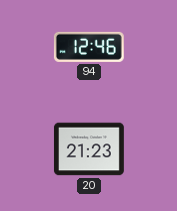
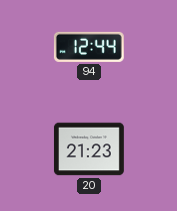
94: 12:46 -> 12:44
